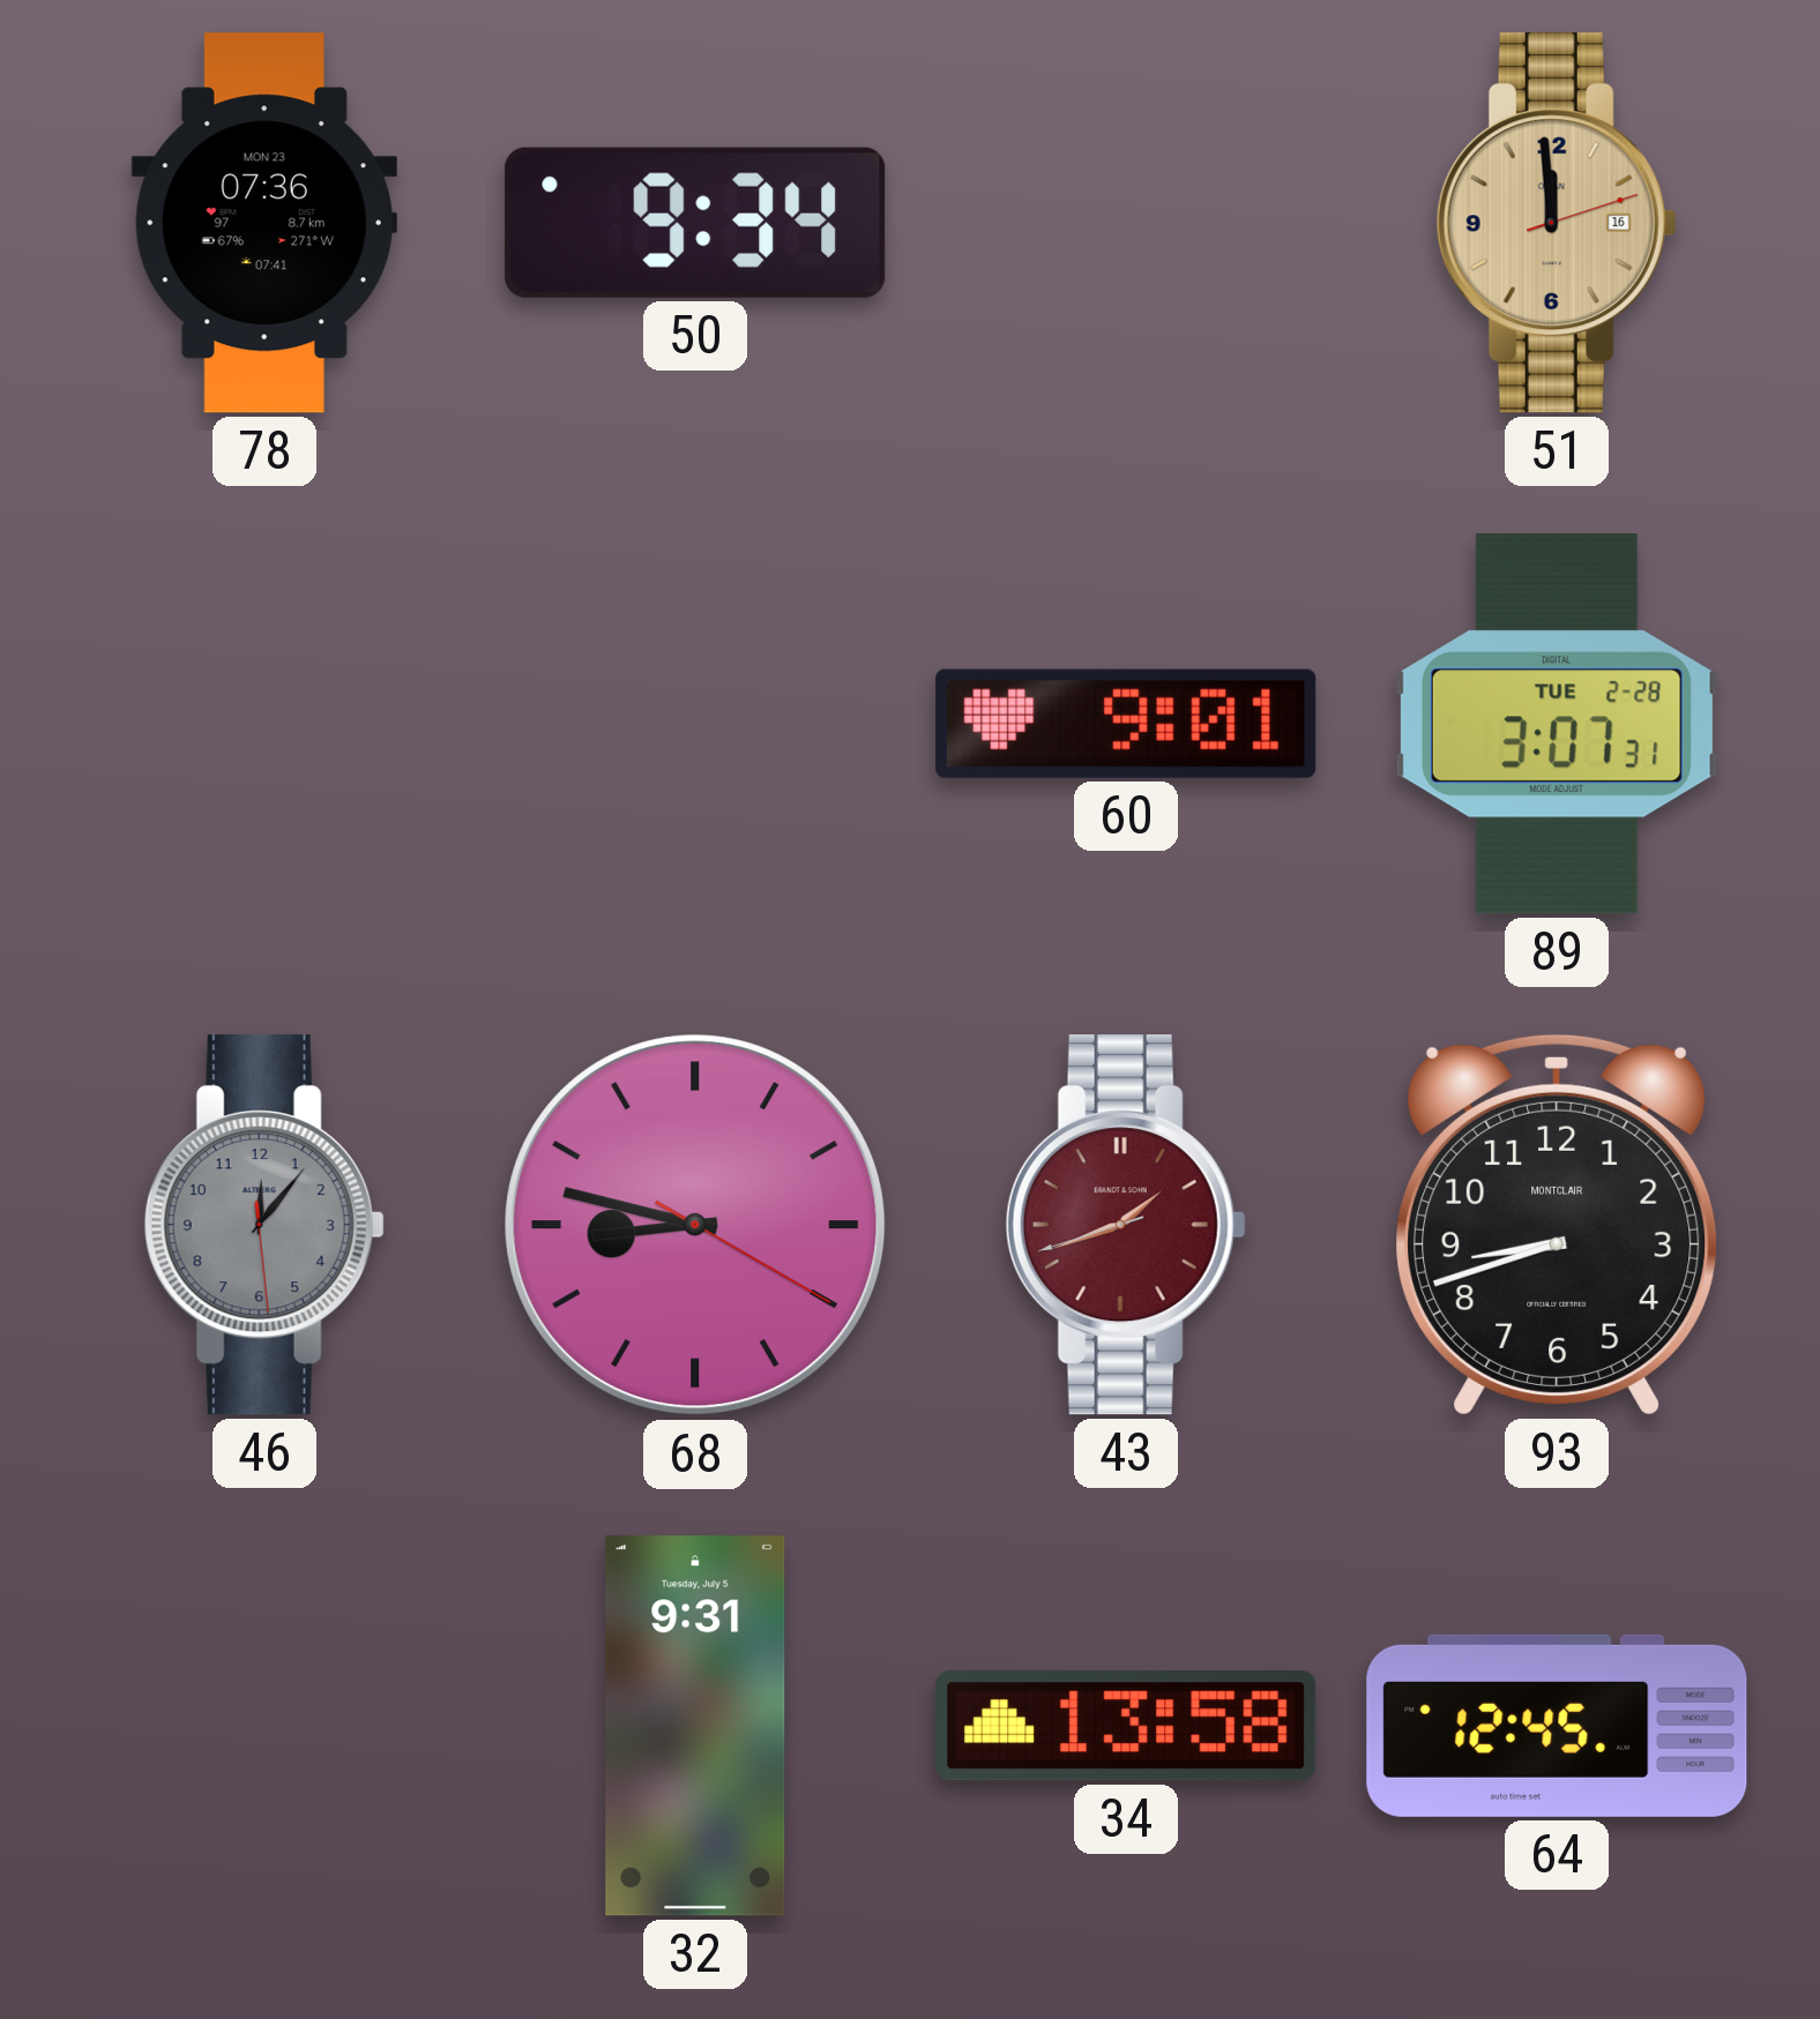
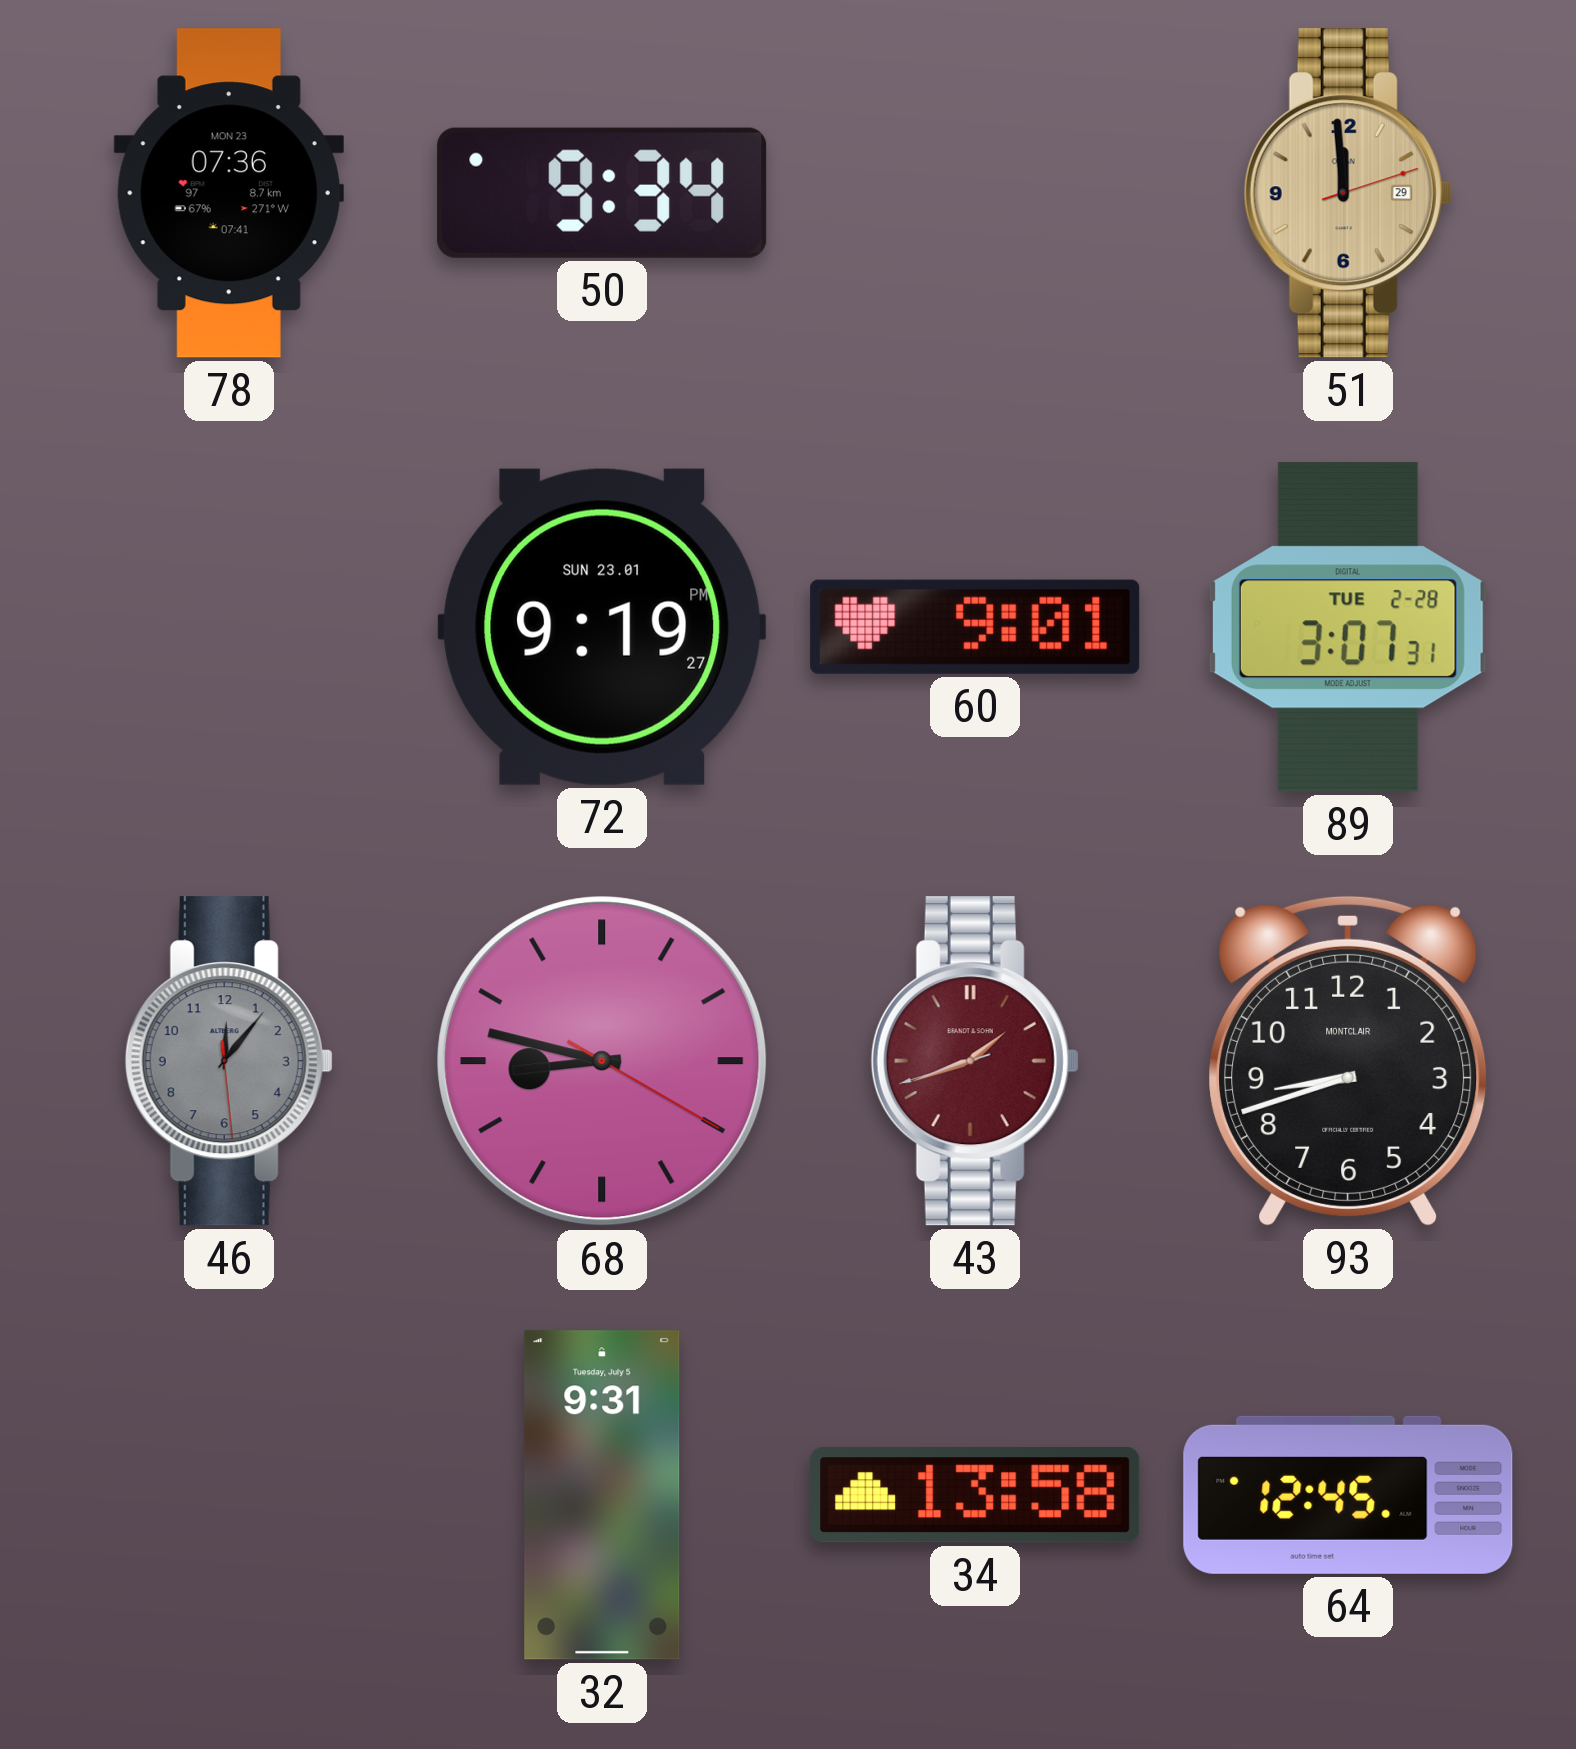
51 date: 16 -> 29
72: none -> 9:19
